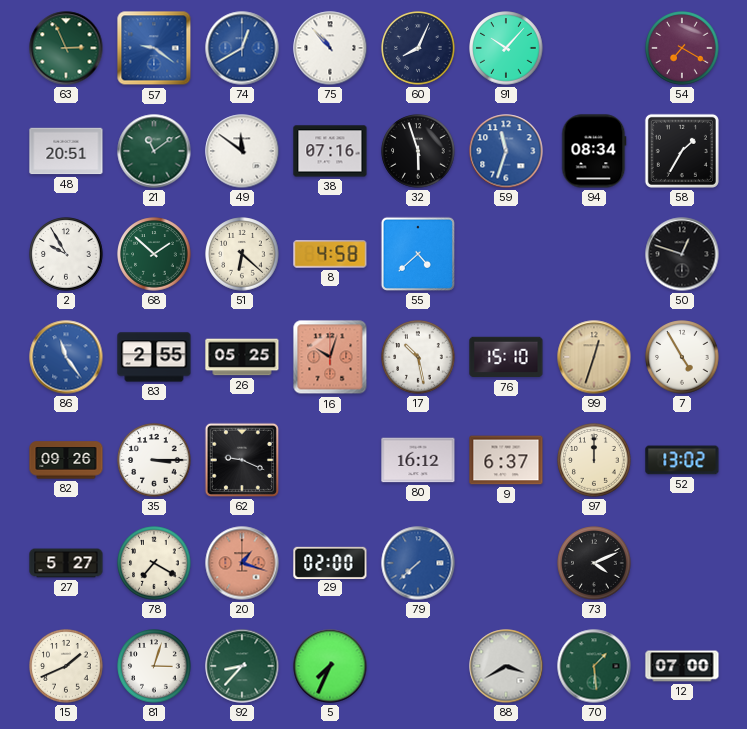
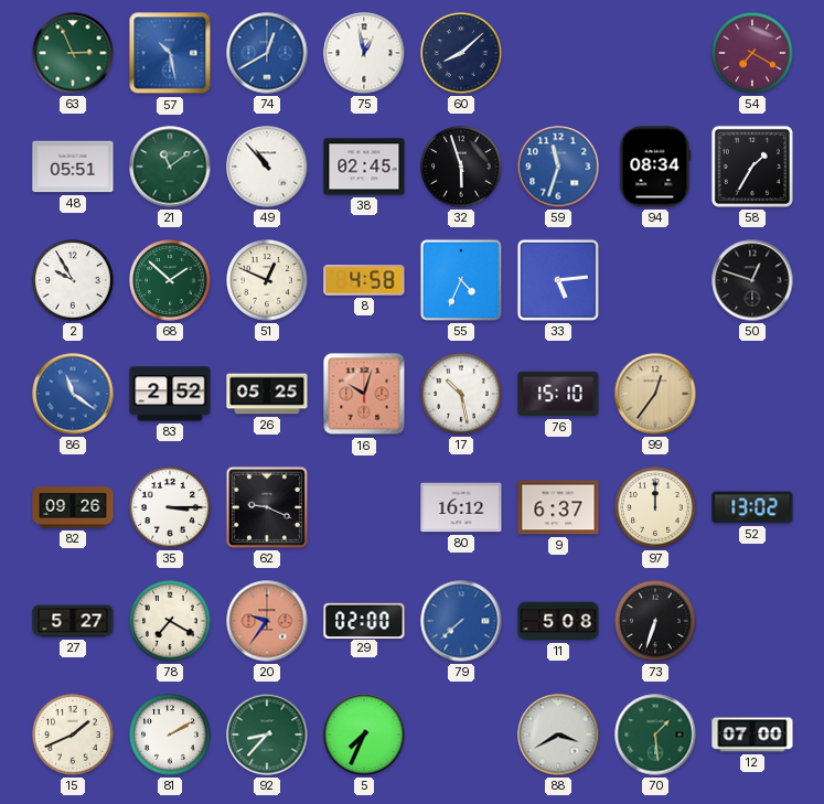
57: 9:21 -> 10:28
75: 10:53 -> 12:58
60: 8:04 -> 8:08
91: 10:07 -> none
48: 20:51 -> 05:51
49: 11:51 -> 10:53
38: 07:16 -> 02:45
51: 6:22 -> 12:49
55: 4:38 -> 4:34
33: none -> 5:14
86: 11:24 -> 11:21
83: 2:55 -> 2:52
99: 12:33 -> 12:36
7: 4:55 -> none
20: 1:18 -> 9:36
11: none -> 5:08
73: 4:11 -> 6:33
81: 3:03 -> 2:10
